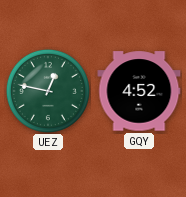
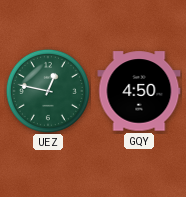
GQY: 4:52 -> 4:50
